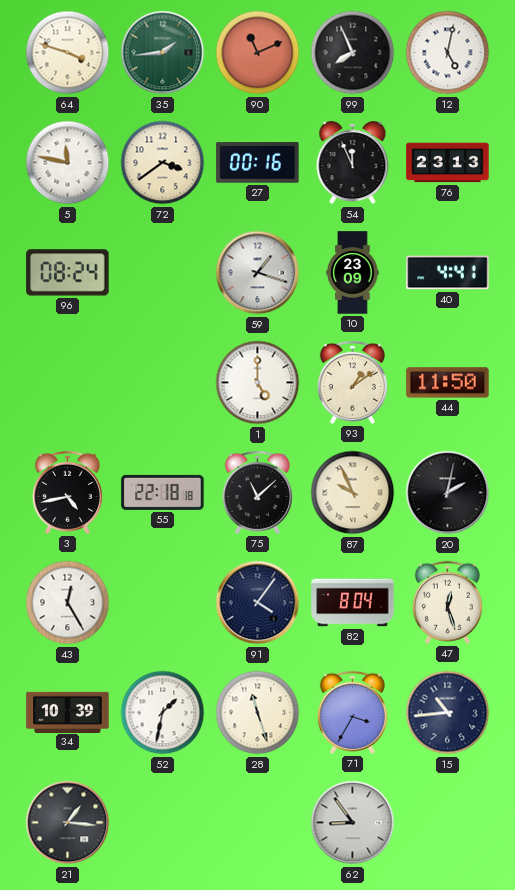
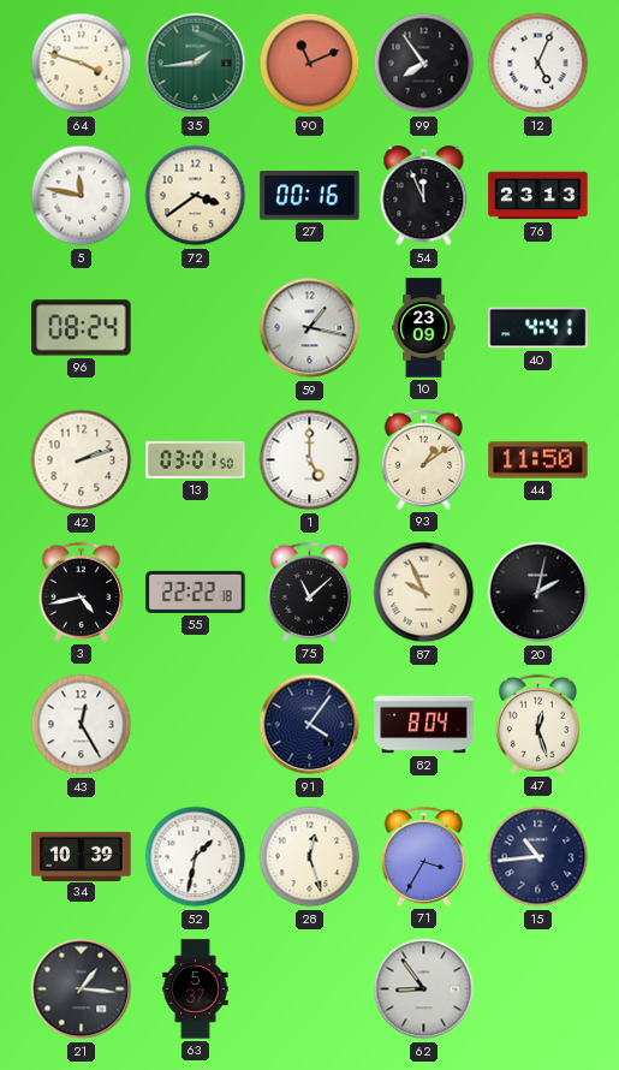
99: 7:56 -> 7:54
12: 5:02 -> 5:04
59: 1:18 -> 1:17
42: none -> 2:12
13: none -> 03:01
55: 22:18 -> 22:22
28: 11:27 -> 12:27
63: none -> 5:37
